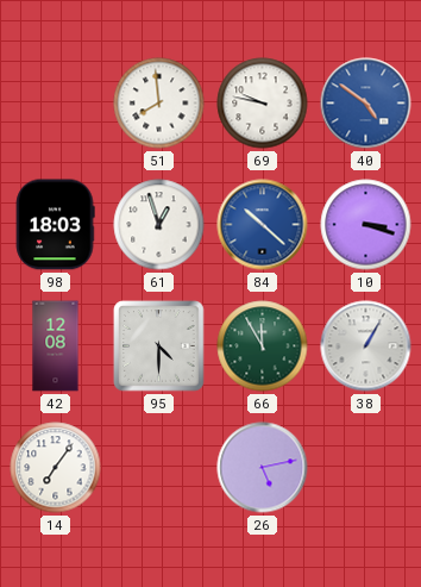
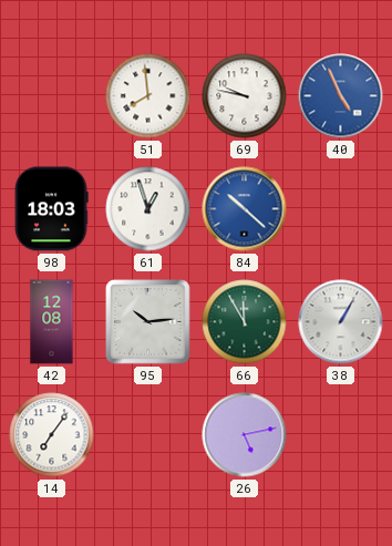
40: 4:51 -> 4:56
10: 3:18 -> none
95: 4:30 -> 10:14
